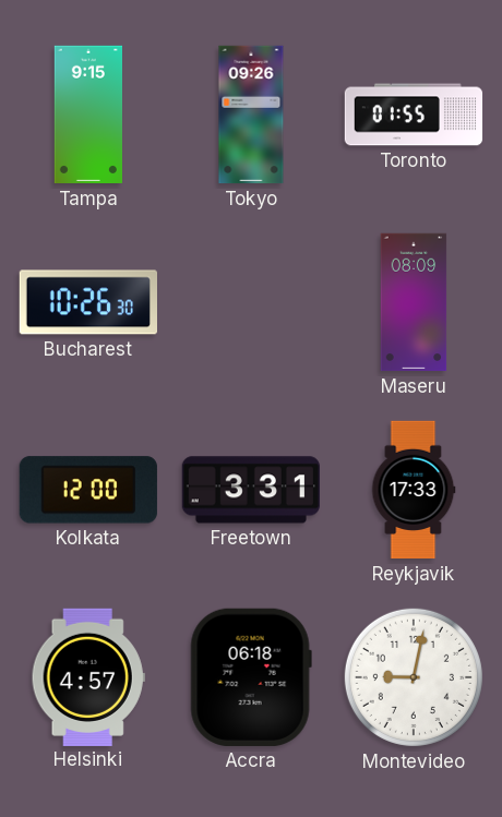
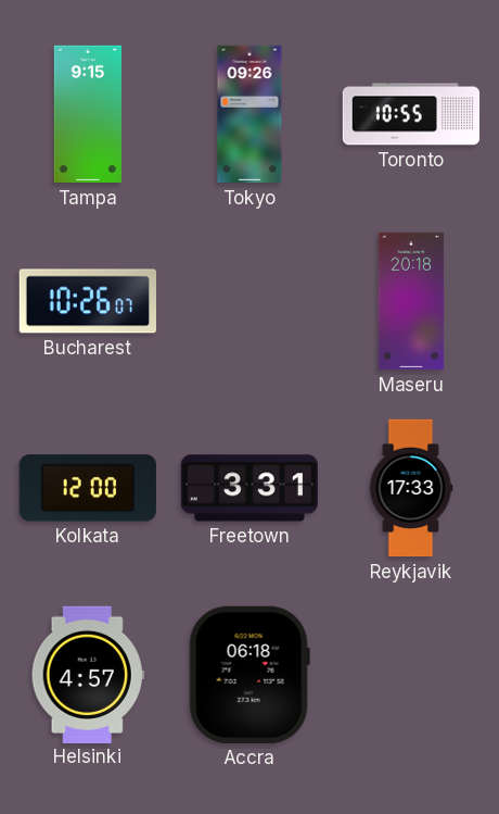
Toronto: 01:55 -> 10:55
Bucharest: 10:26:30 -> 10:26:07
Maseru: 08:09 -> 20:18
Montevideo: 9:02 -> none
